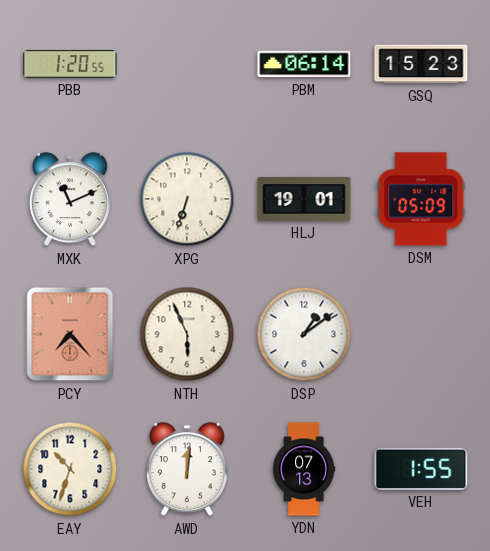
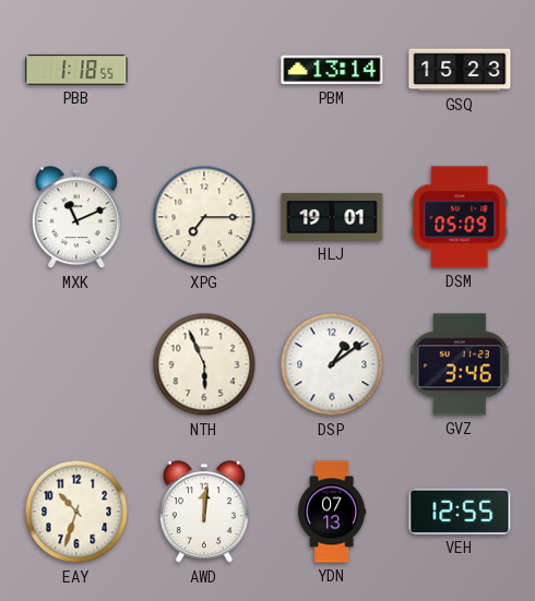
PBB: 1:20 -> 1:18
PBM: 06:14 -> 13:14
XPG: 6:33 -> 7:15
PCY: 7:23 -> none
GVZ: none -> 3:46
VEH: 1:55 -> 12:55
